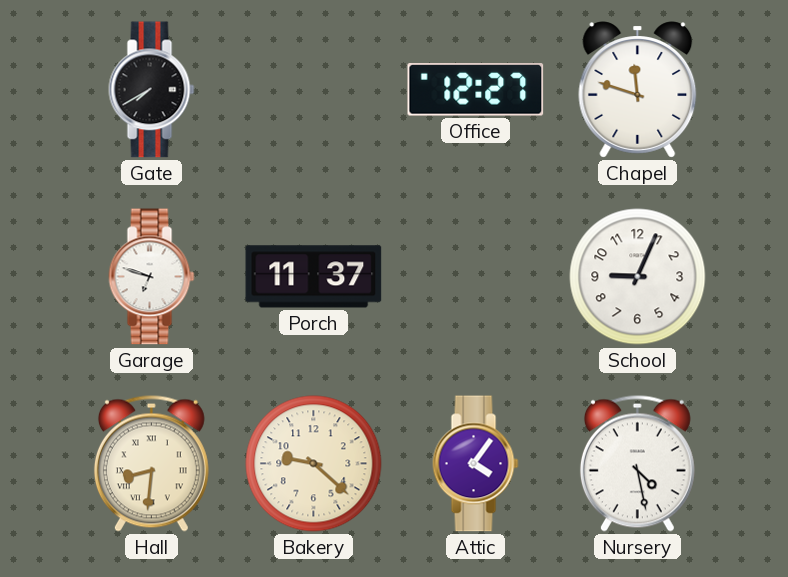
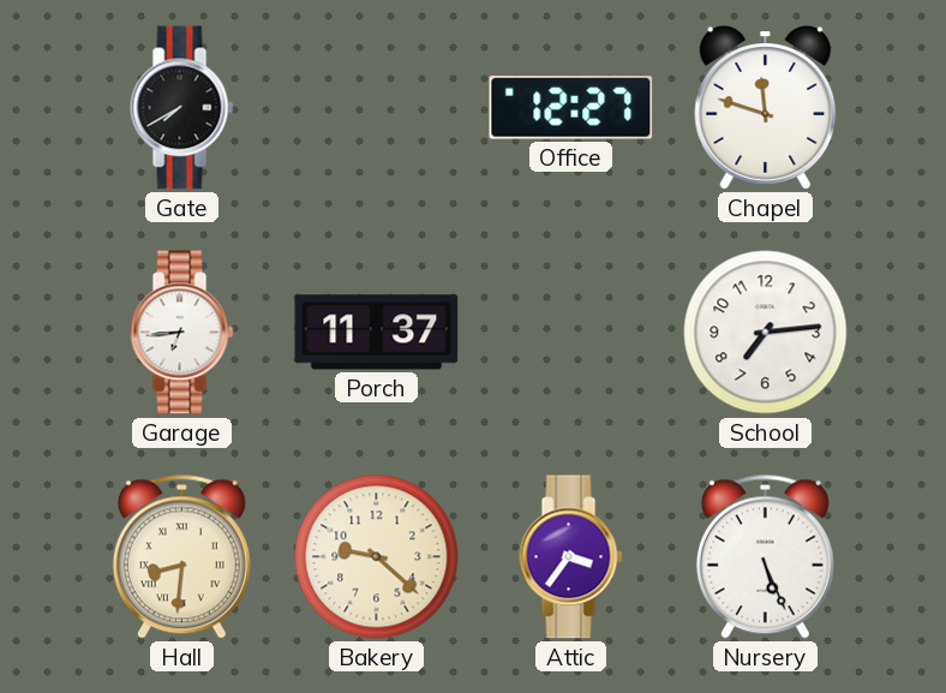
Garage: 6:48 -> 6:44
School: 9:04 -> 7:14
Attic: 4:06 -> 3:36
Nursery: 4:28 -> 5:26
